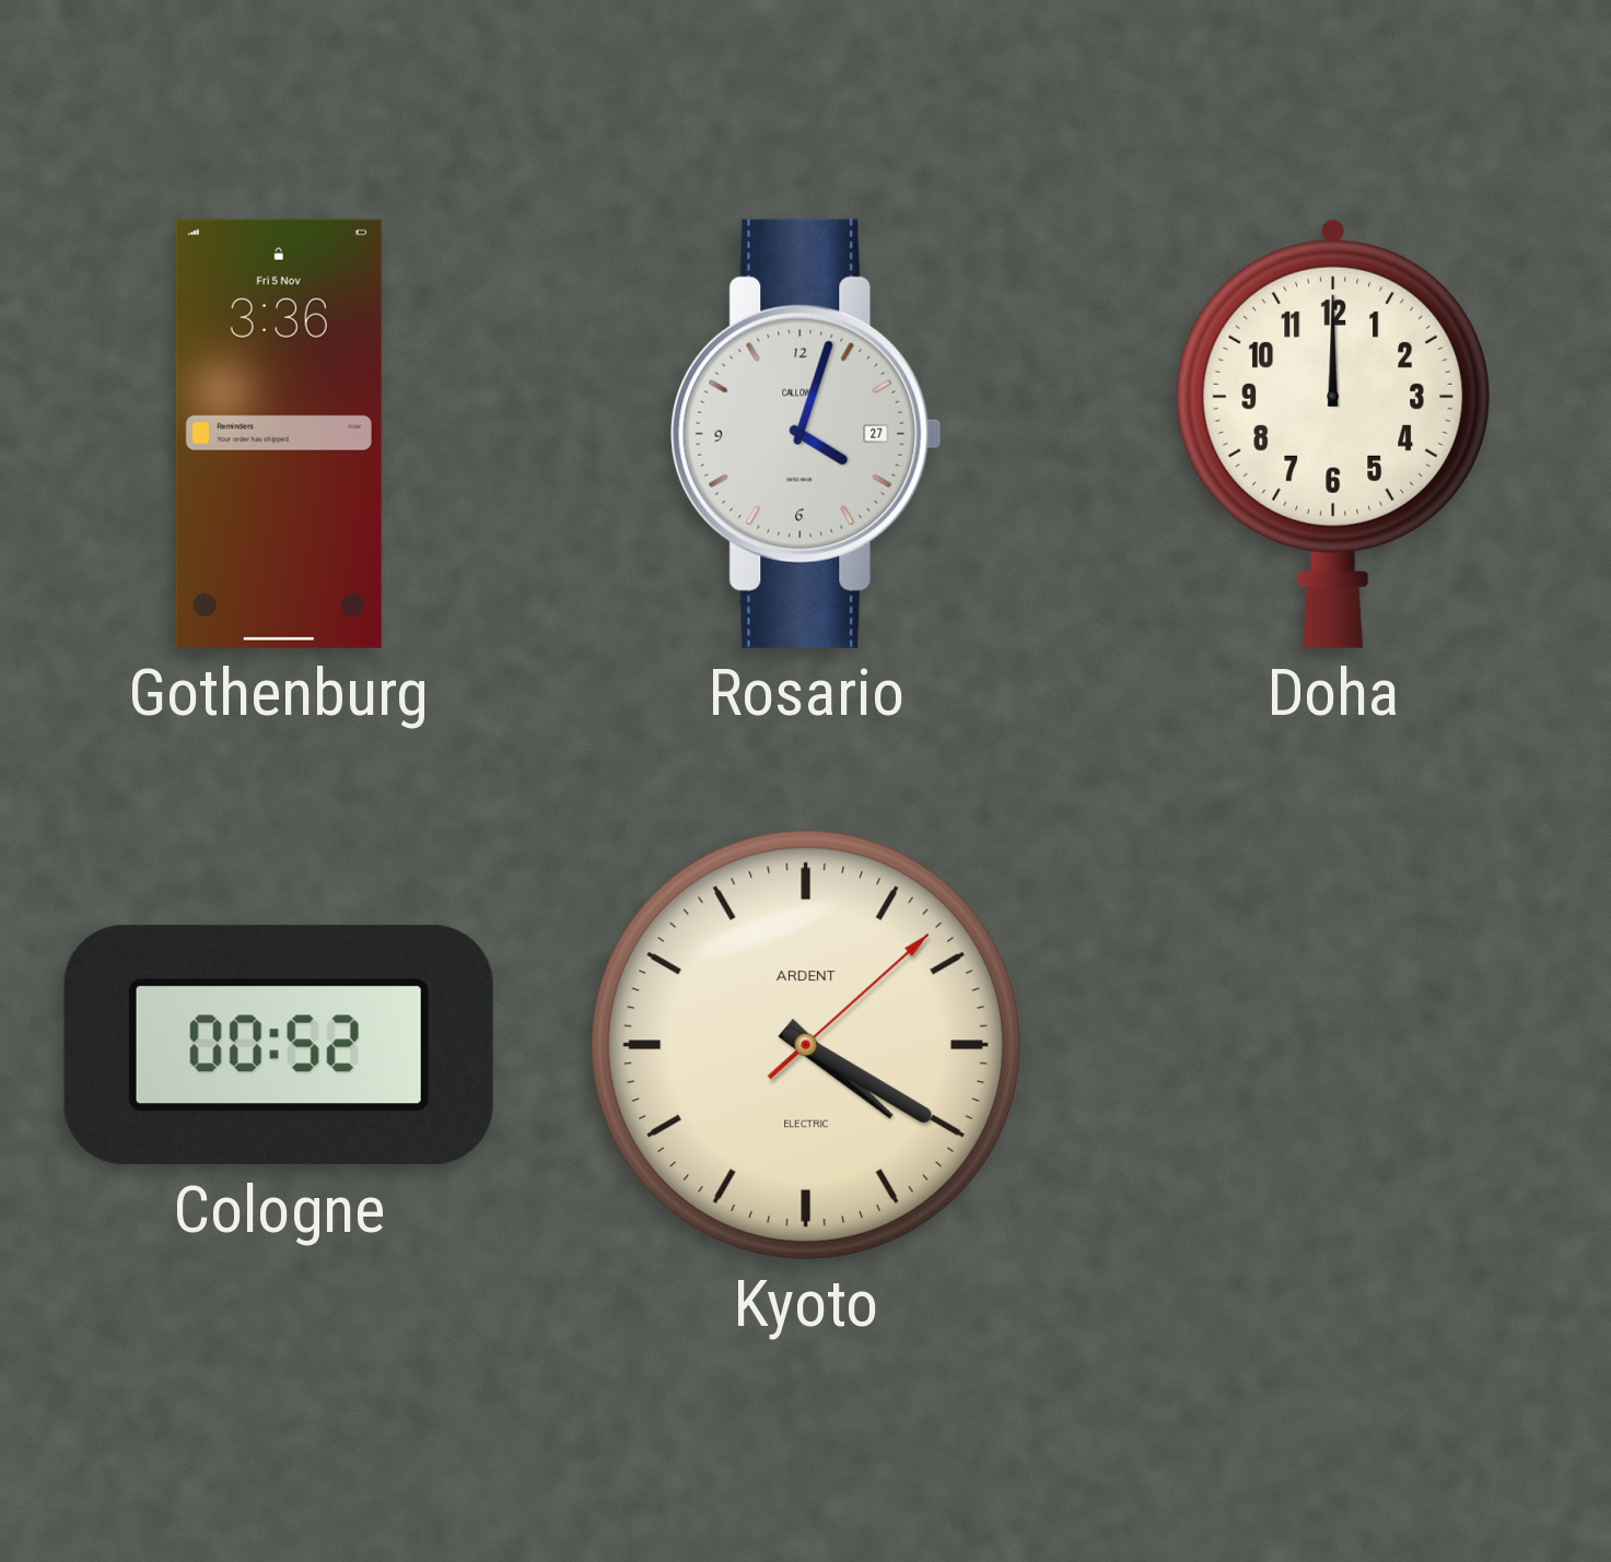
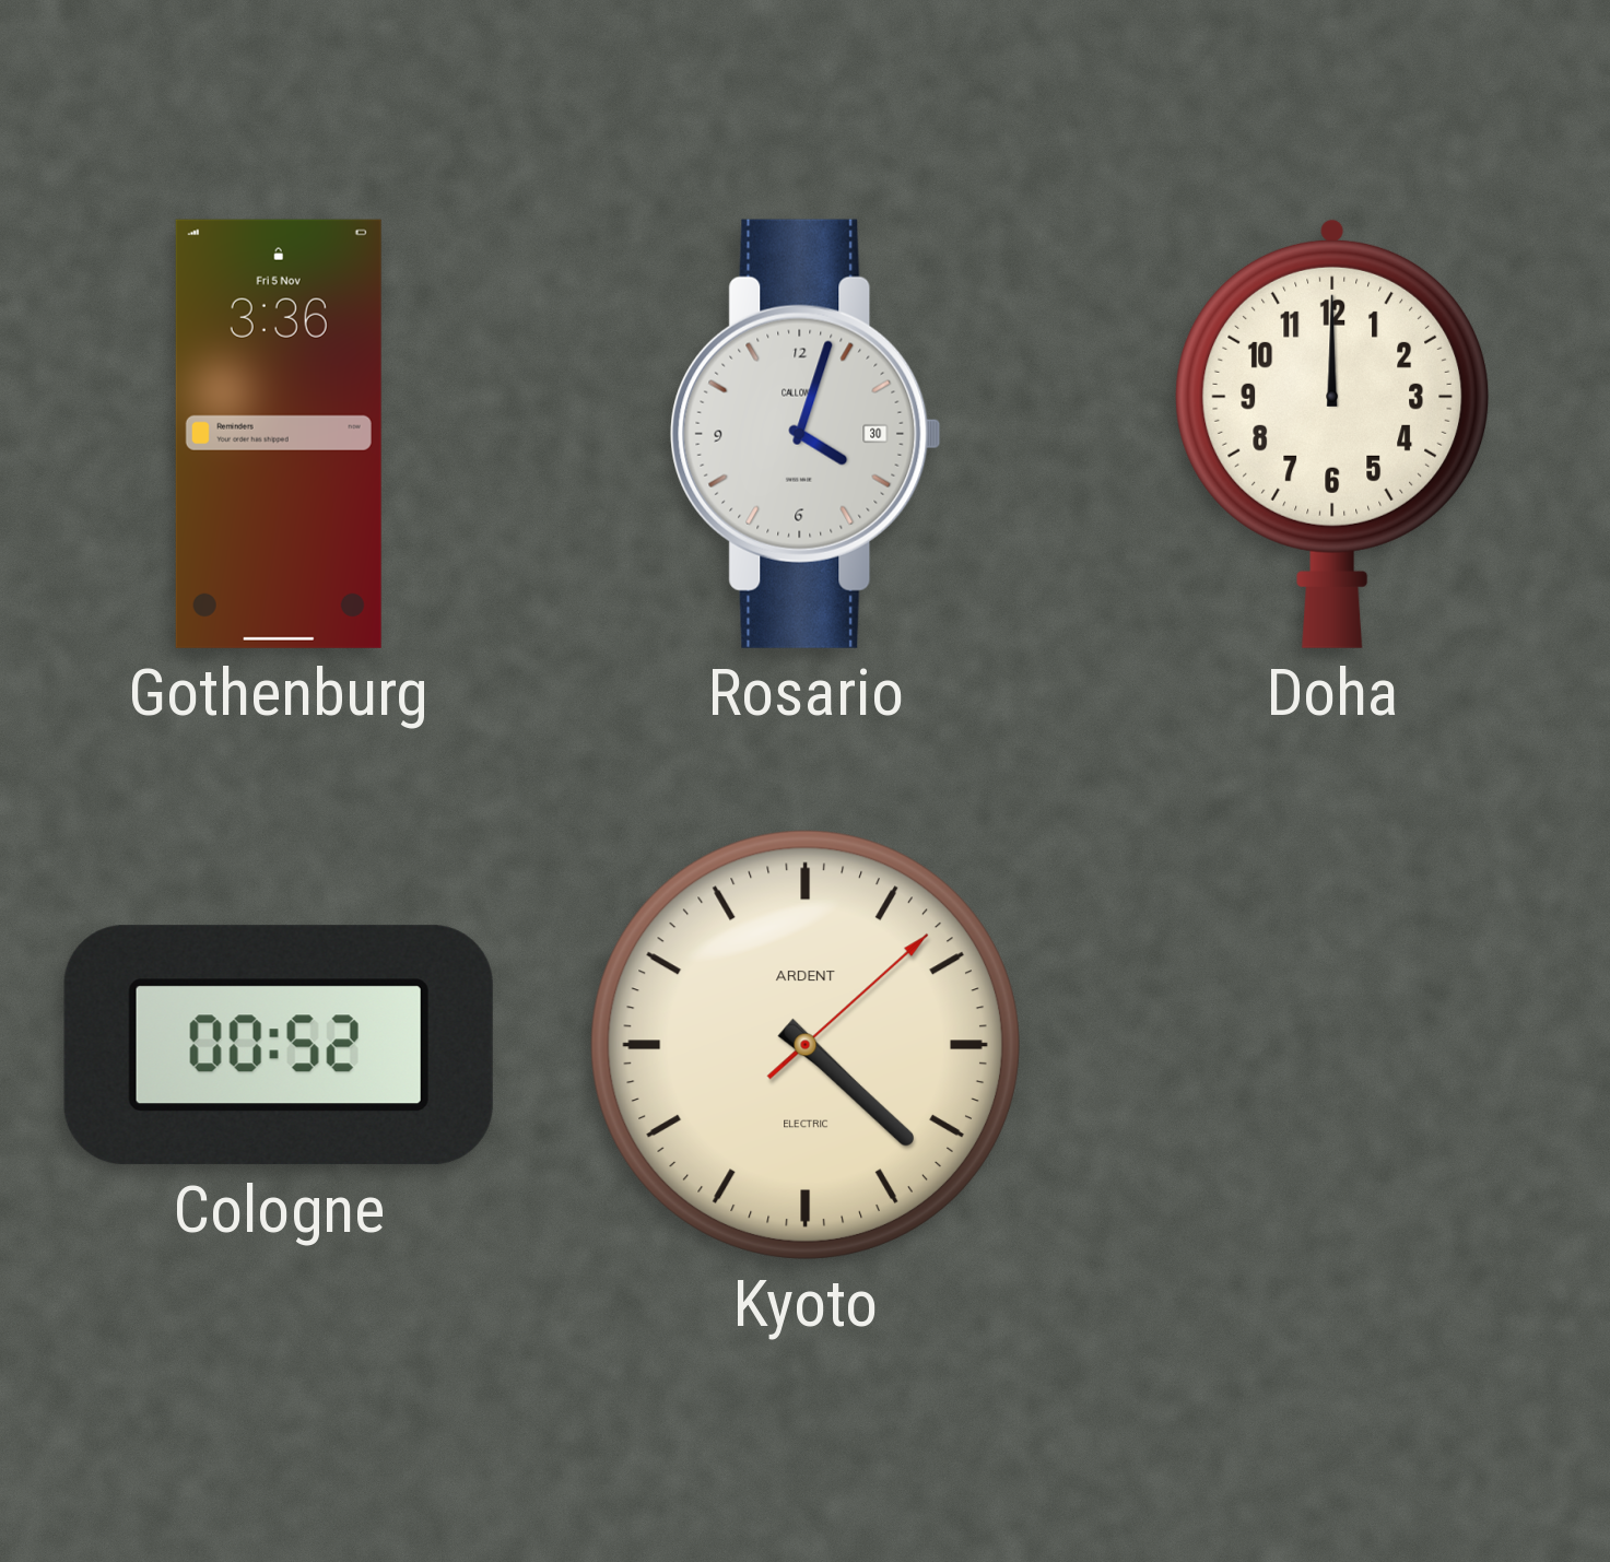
Rosario date: 27 -> 30
Kyoto: 4:20 -> 4:22
